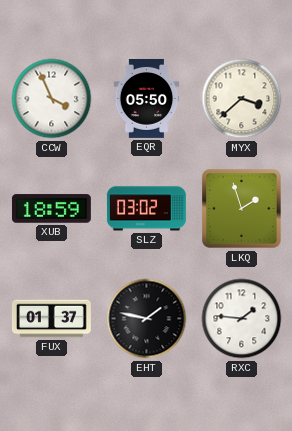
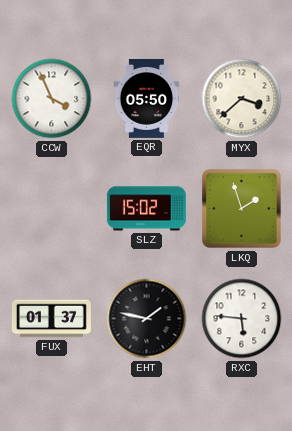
XUB: 18:59 -> none
SLZ: 03:02 -> 15:02
RXC: 1:46 -> 5:46
